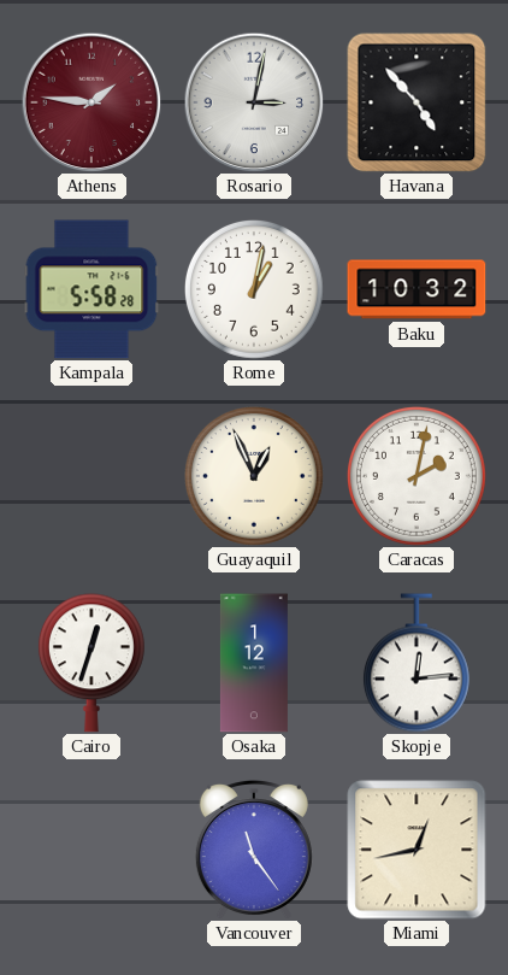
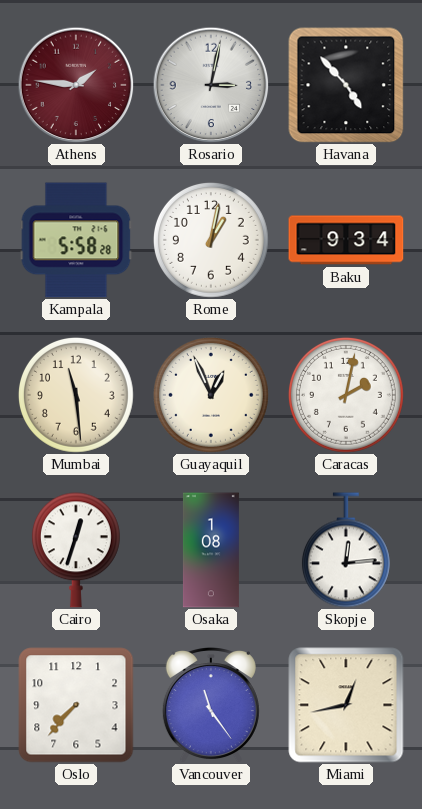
Baku: 10:32 -> 9:34
Mumbai: none -> 11:29
Osaka: 1:12 -> 1:08
Oslo: none -> 7:37
